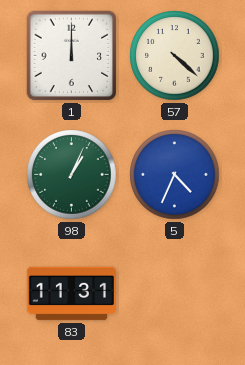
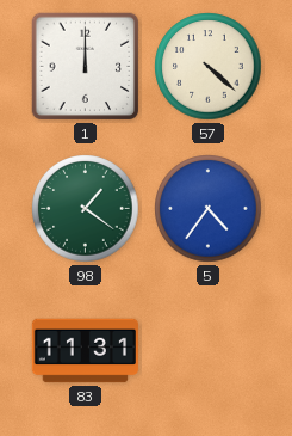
98: 1:04 -> 1:21
5: 4:34 -> 4:36
